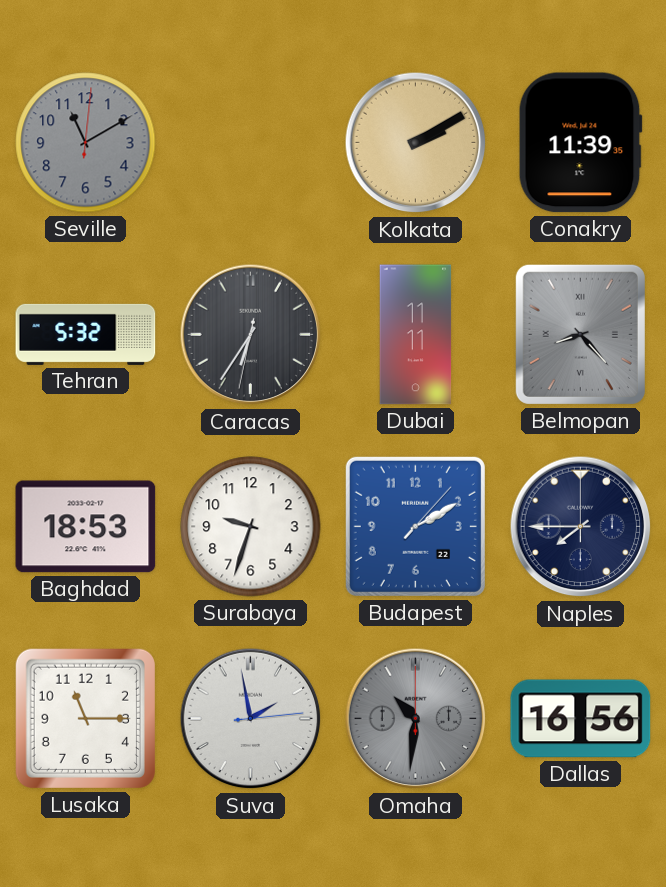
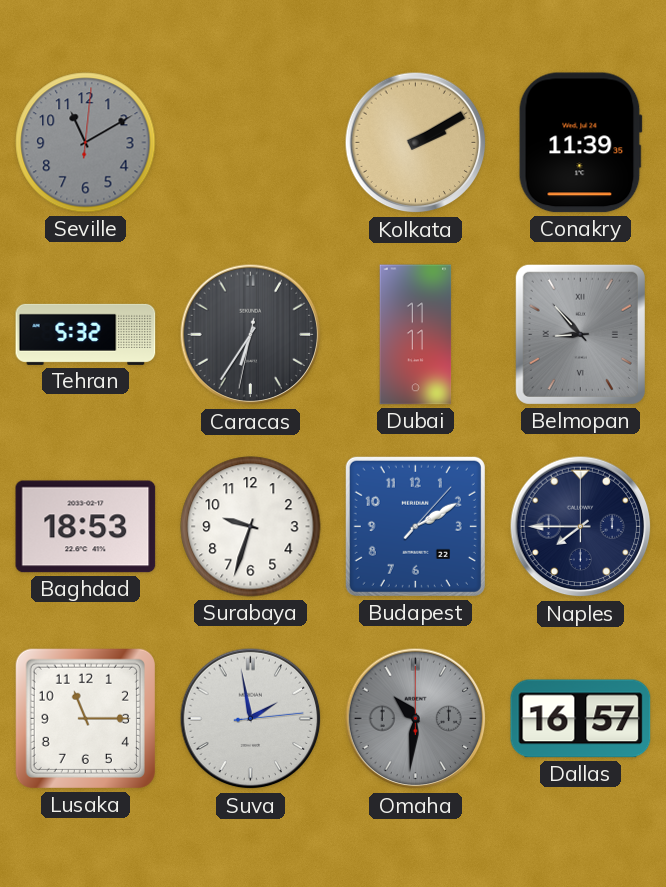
Belmopan: 8:23 -> 8:53
Dallas: 16:56 -> 16:57
